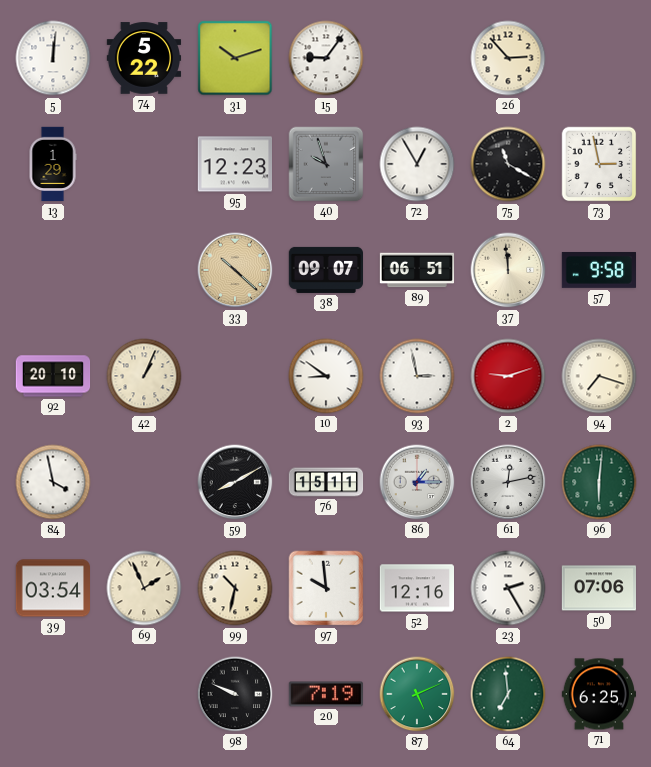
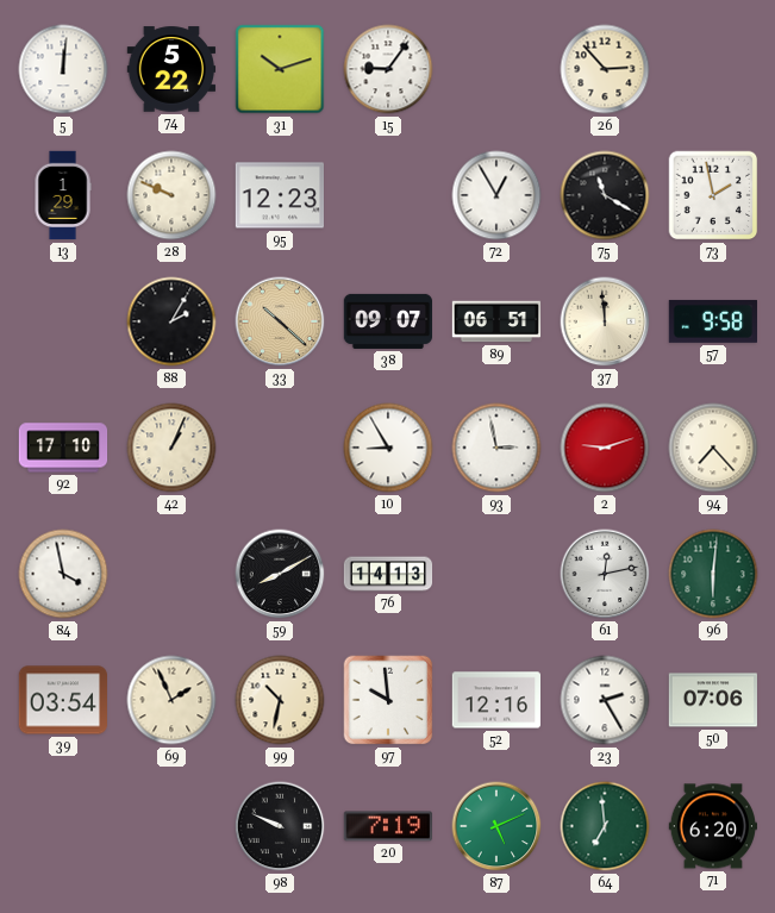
28: none -> 9:49
40: 9:57 -> none
73: 2:58 -> 1:58
88: none -> 2:05
92: 20:10 -> 17:10
10: 8:51 -> 8:55
94: 7:18 -> 7:23
76: 15:11 -> 14:13
86: 1:15 -> none
71: 6:25 -> 6:20
